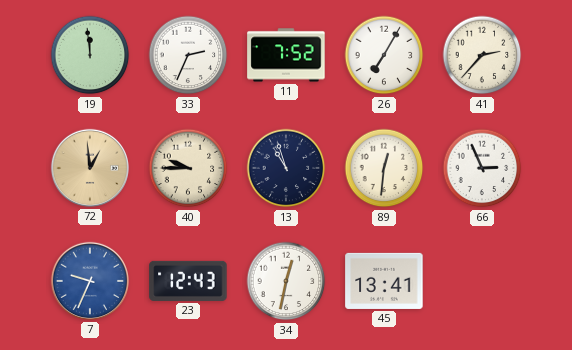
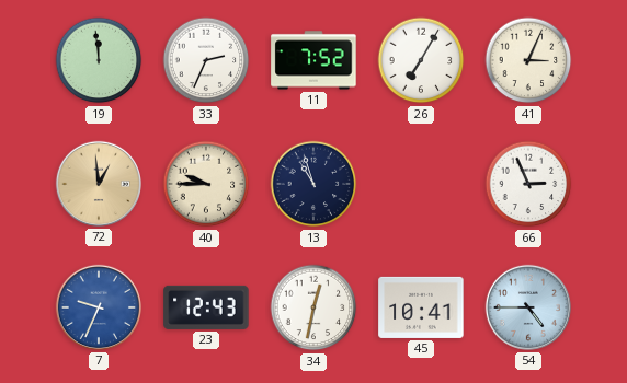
41: 2:37 -> 3:04
89: 12:31 -> none
45: 13:41 -> 10:41
54: none -> 4:45
